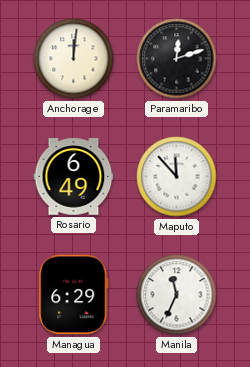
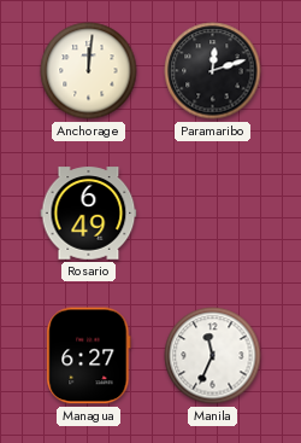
Maputo: 11:53 -> none
Managua: 6:29 -> 6:27
